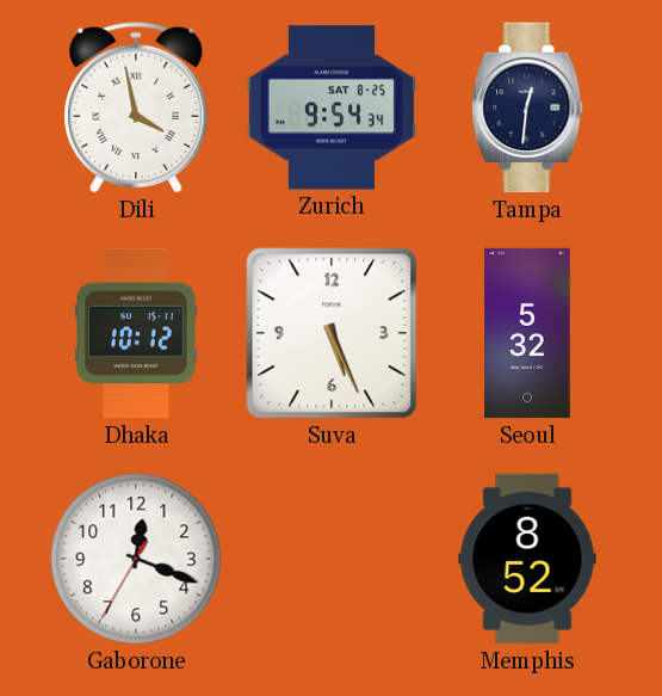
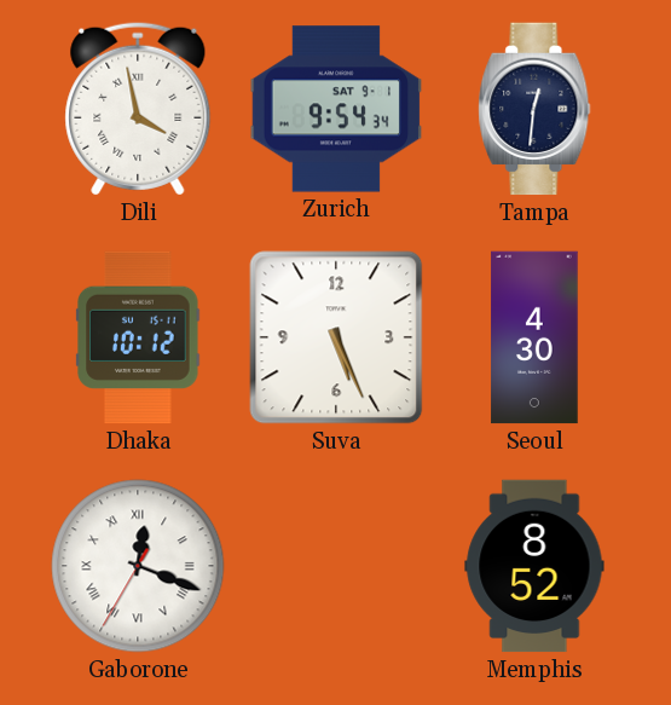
Zurich date: SAT 8-25 -> SAT 9-1
Seoul: 5:32 -> 4:30
Gaborone numerals: Arabic -> Roman
